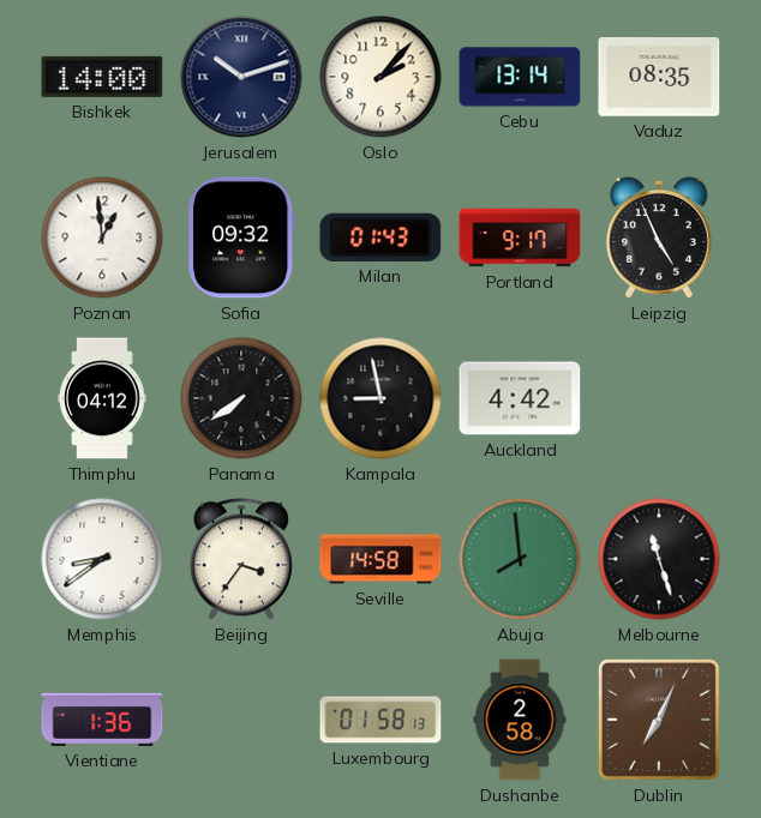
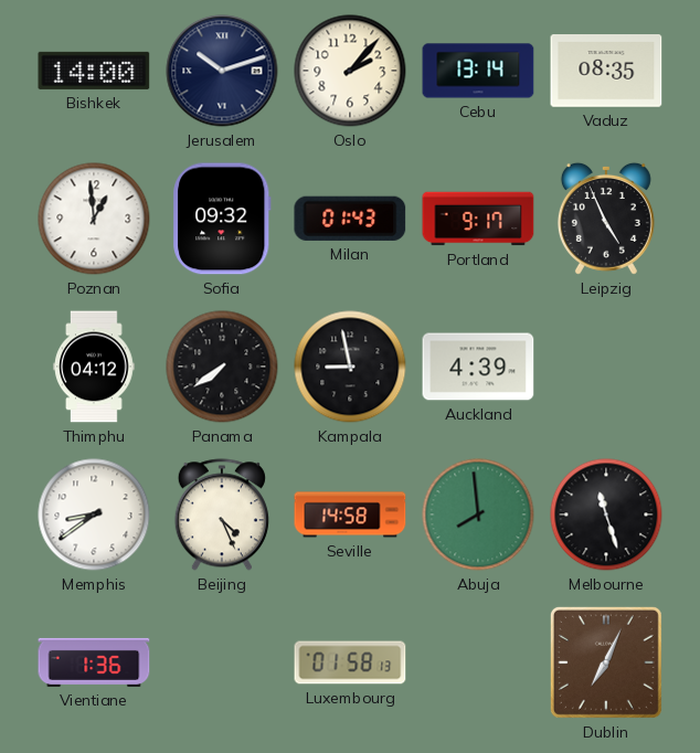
Auckland: 4:42 -> 4:39
Beijing: 3:36 -> 4:26
Dushanbe: 2:58 -> none
